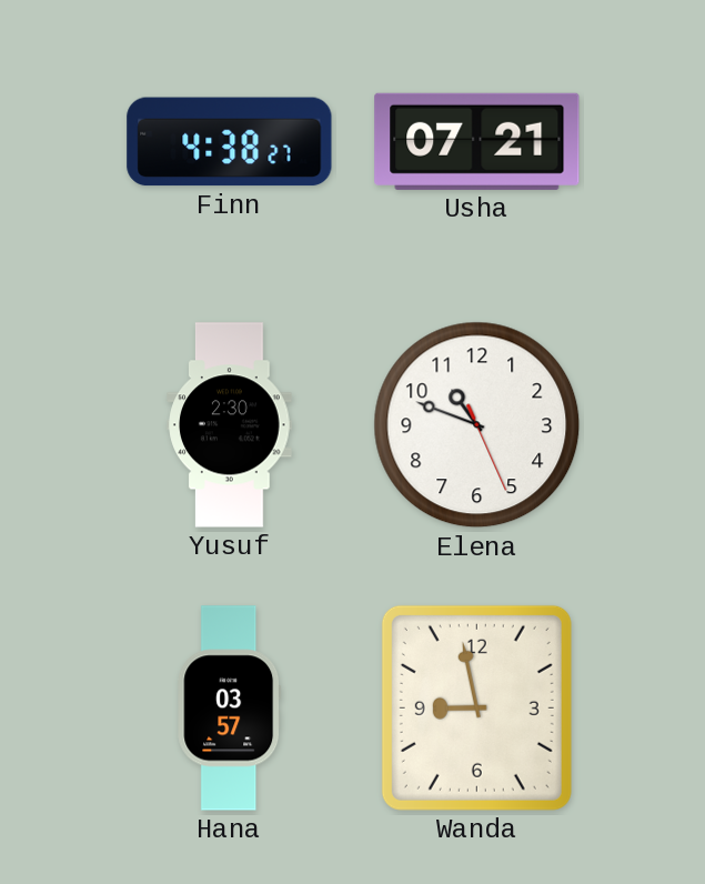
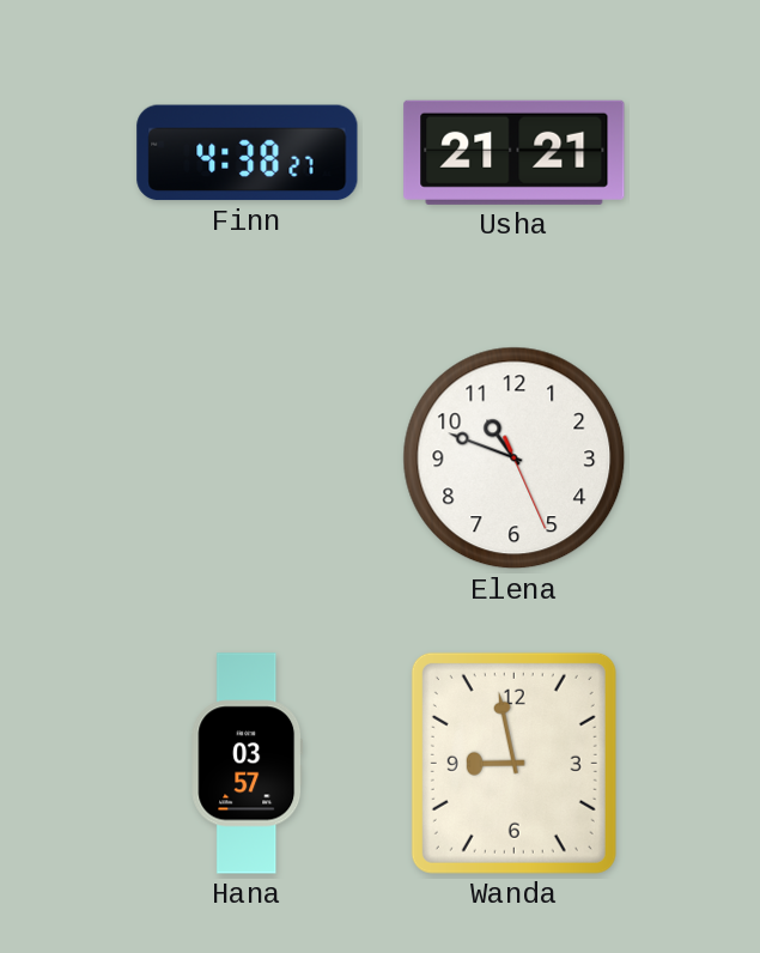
Usha: 07:21 -> 21:21
Yusuf: 2:30 -> none
